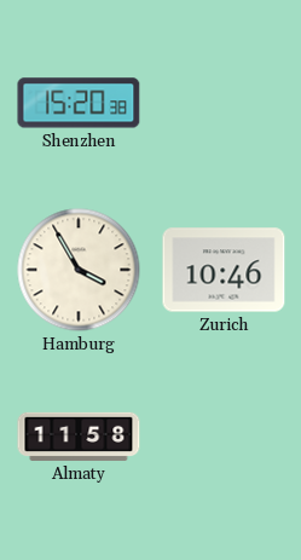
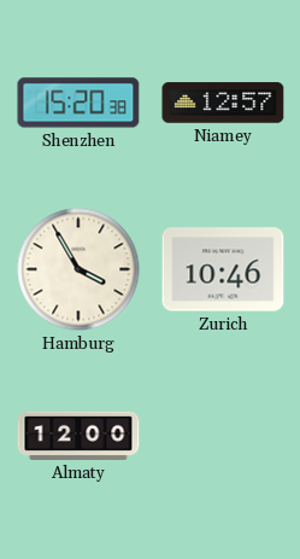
Niamey: none -> 12:57
Almaty: 11:58 -> 12:00
